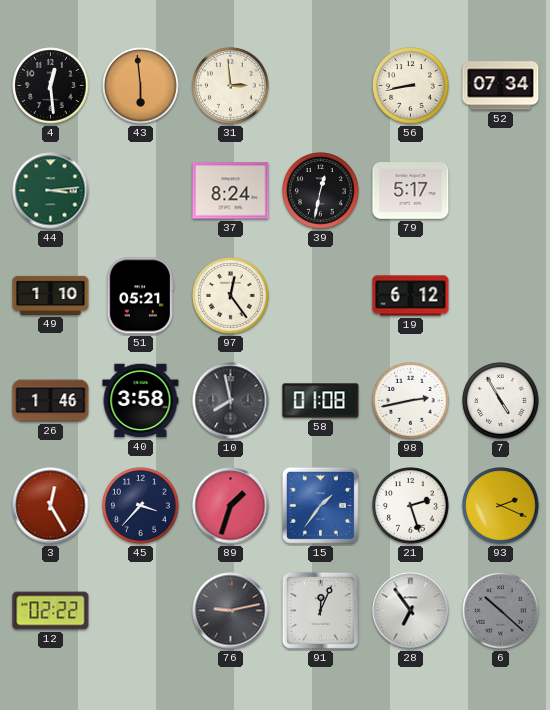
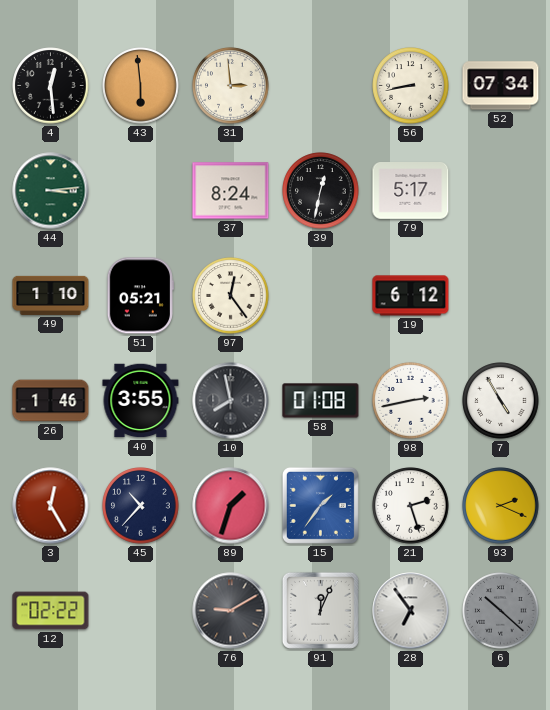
40: 3:58 -> 3:55
45: 3:37 -> 10:37
76: 9:13 -> 9:10
